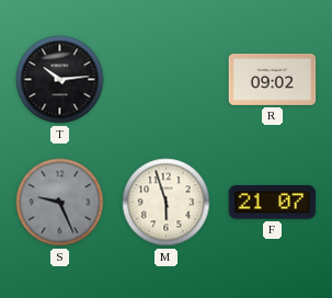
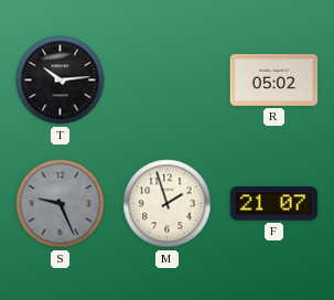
R: 09:02 -> 05:02
M: 5:57 -> 1:57
